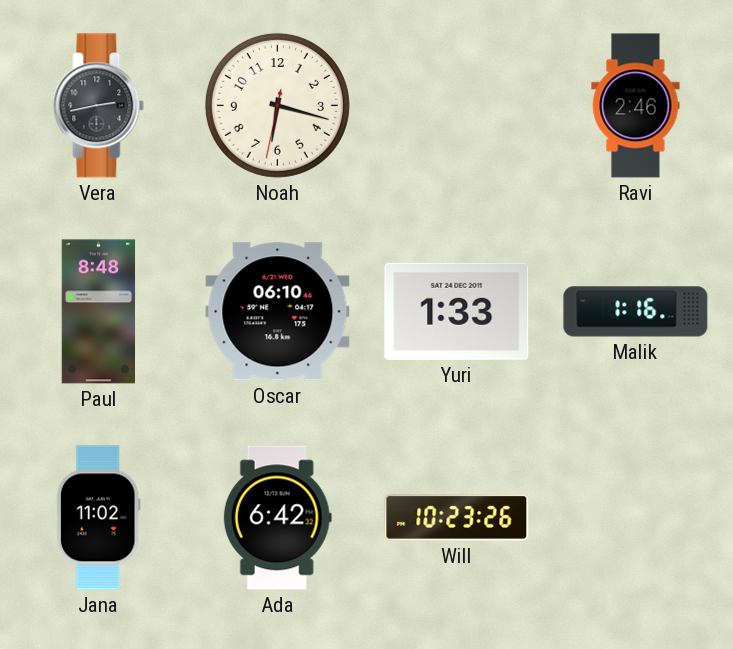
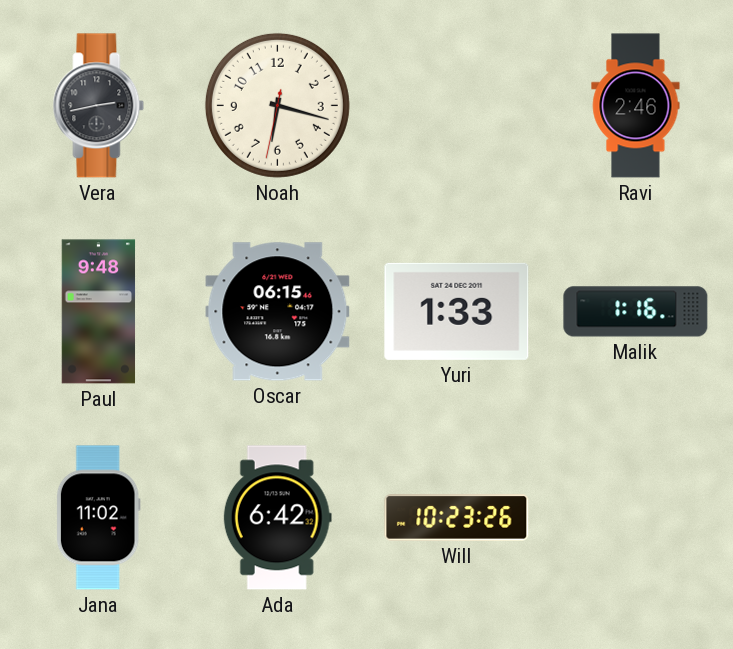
Paul: 8:48 -> 9:48
Oscar: 06:10 -> 06:15
